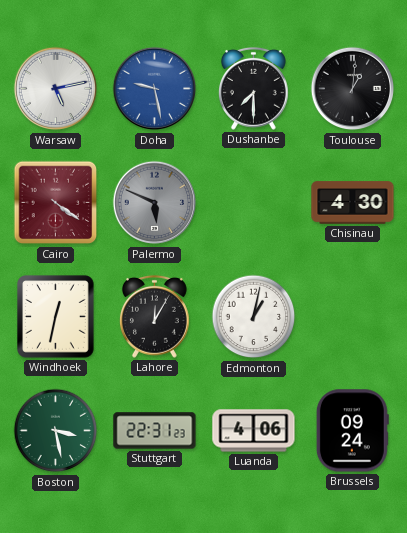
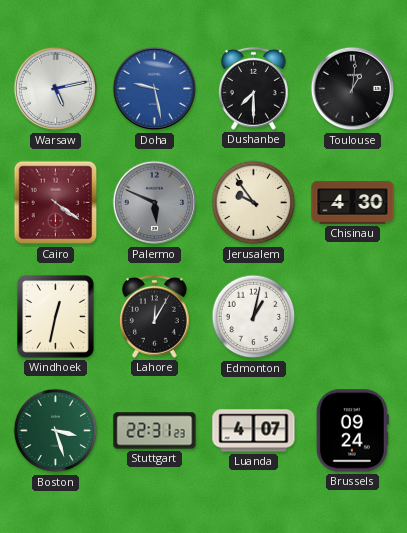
Jerusalem: none -> 9:54
Boston: 3:28 -> 3:27
Luanda: 4:06 -> 4:07
